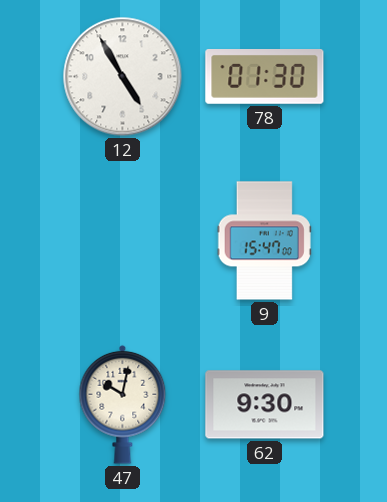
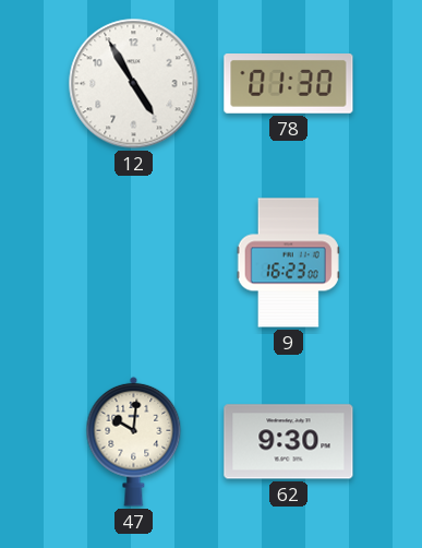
9: 15:47 -> 16:23
47: 10:02 -> 10:01
